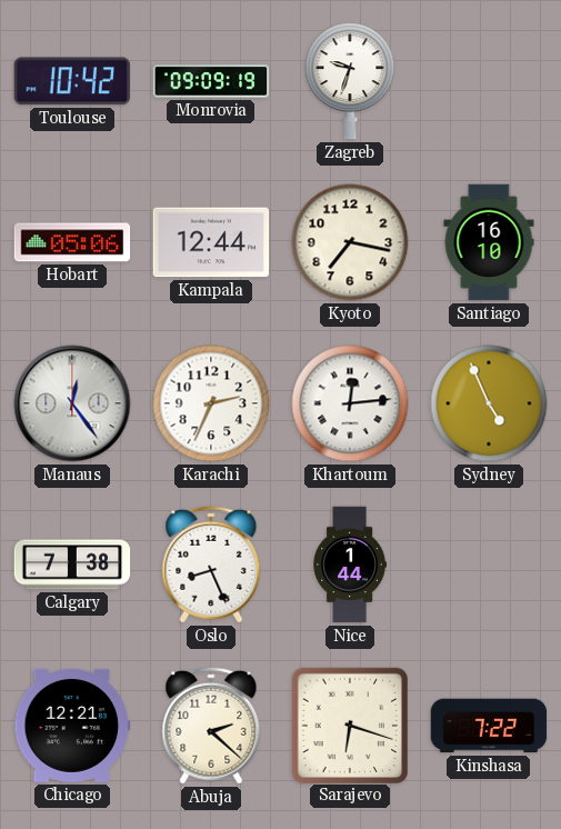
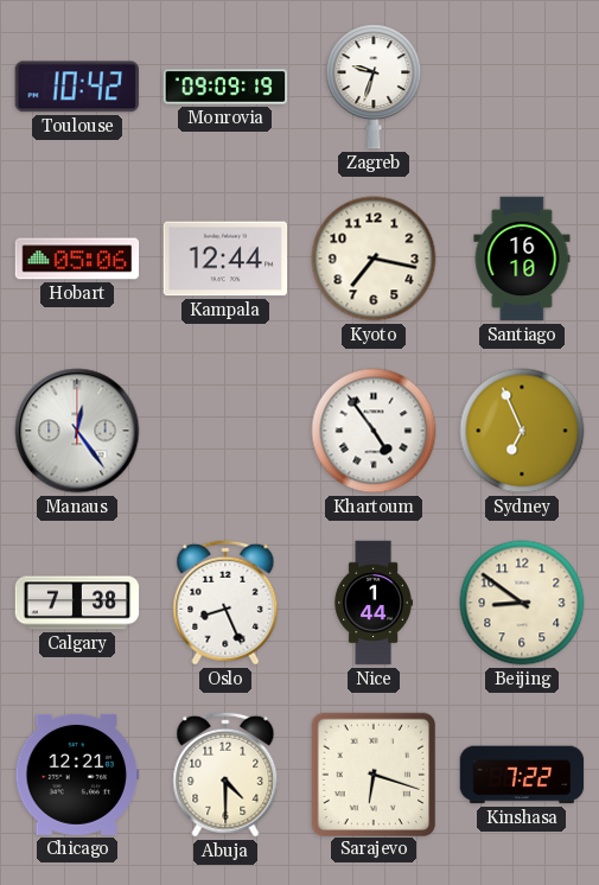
Karachi: 2:34 -> none
Khartoum: 12:14 -> 4:54
Sydney: 4:56 -> 6:56
Beijing: none -> 8:51
Abuja: 2:22 -> 4:30
